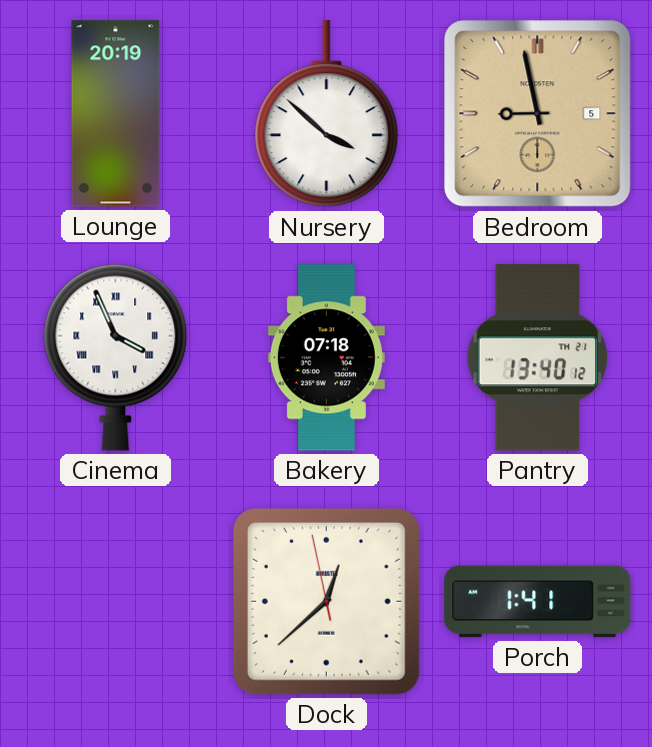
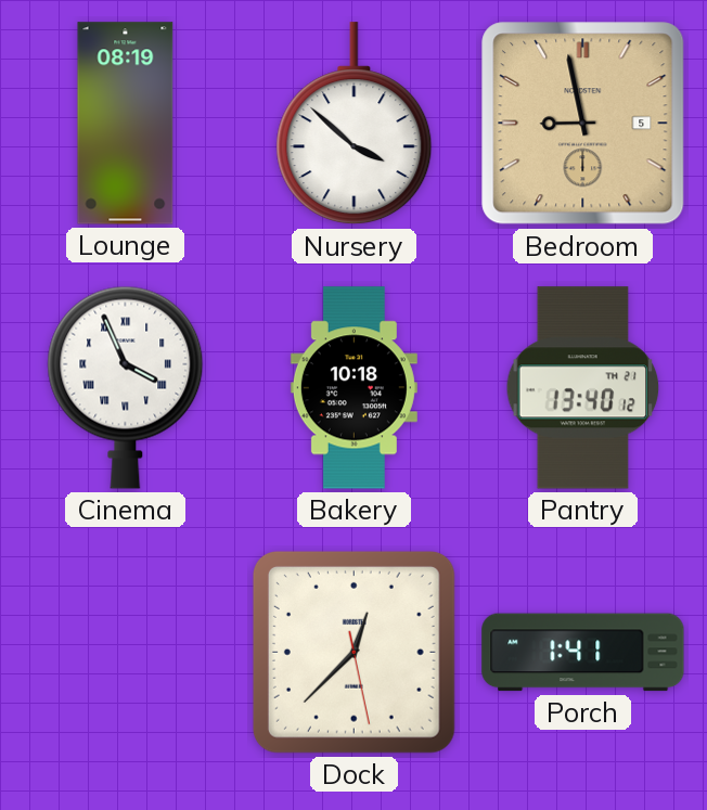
Lounge: 20:19 -> 08:19
Bakery: 07:18 -> 10:18
Dock: 12:37:58 -> 12:37:28
